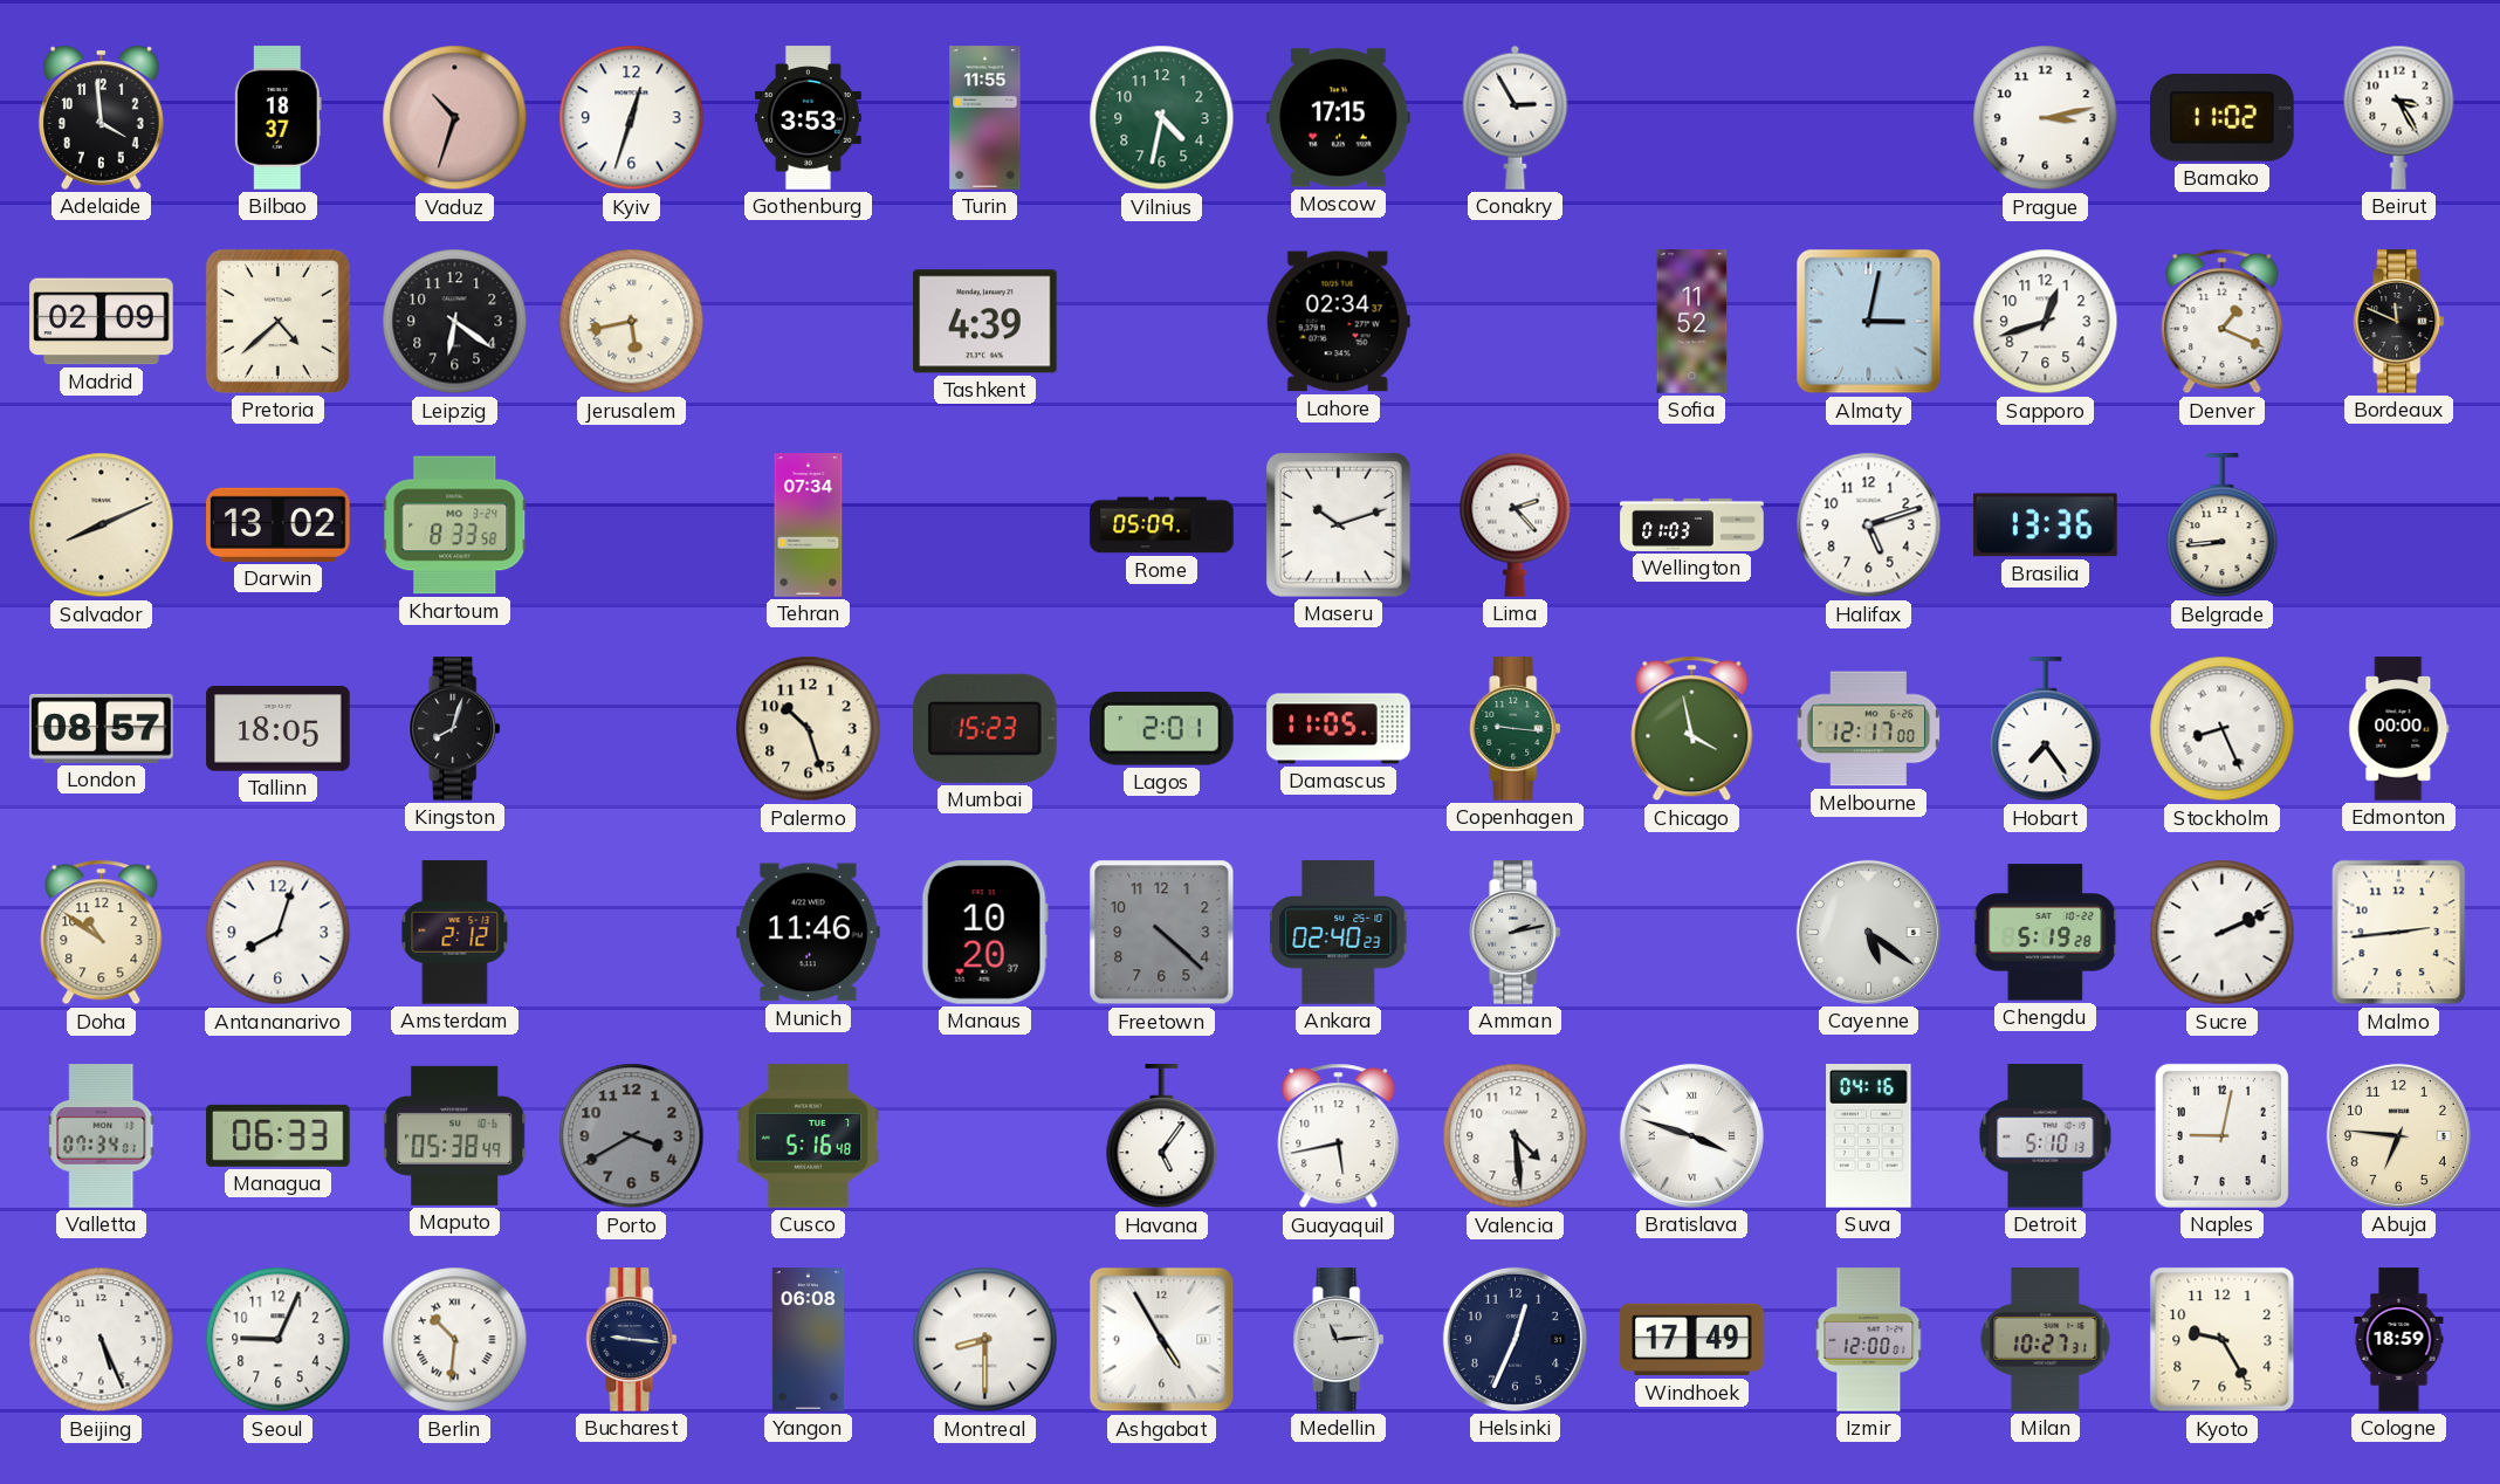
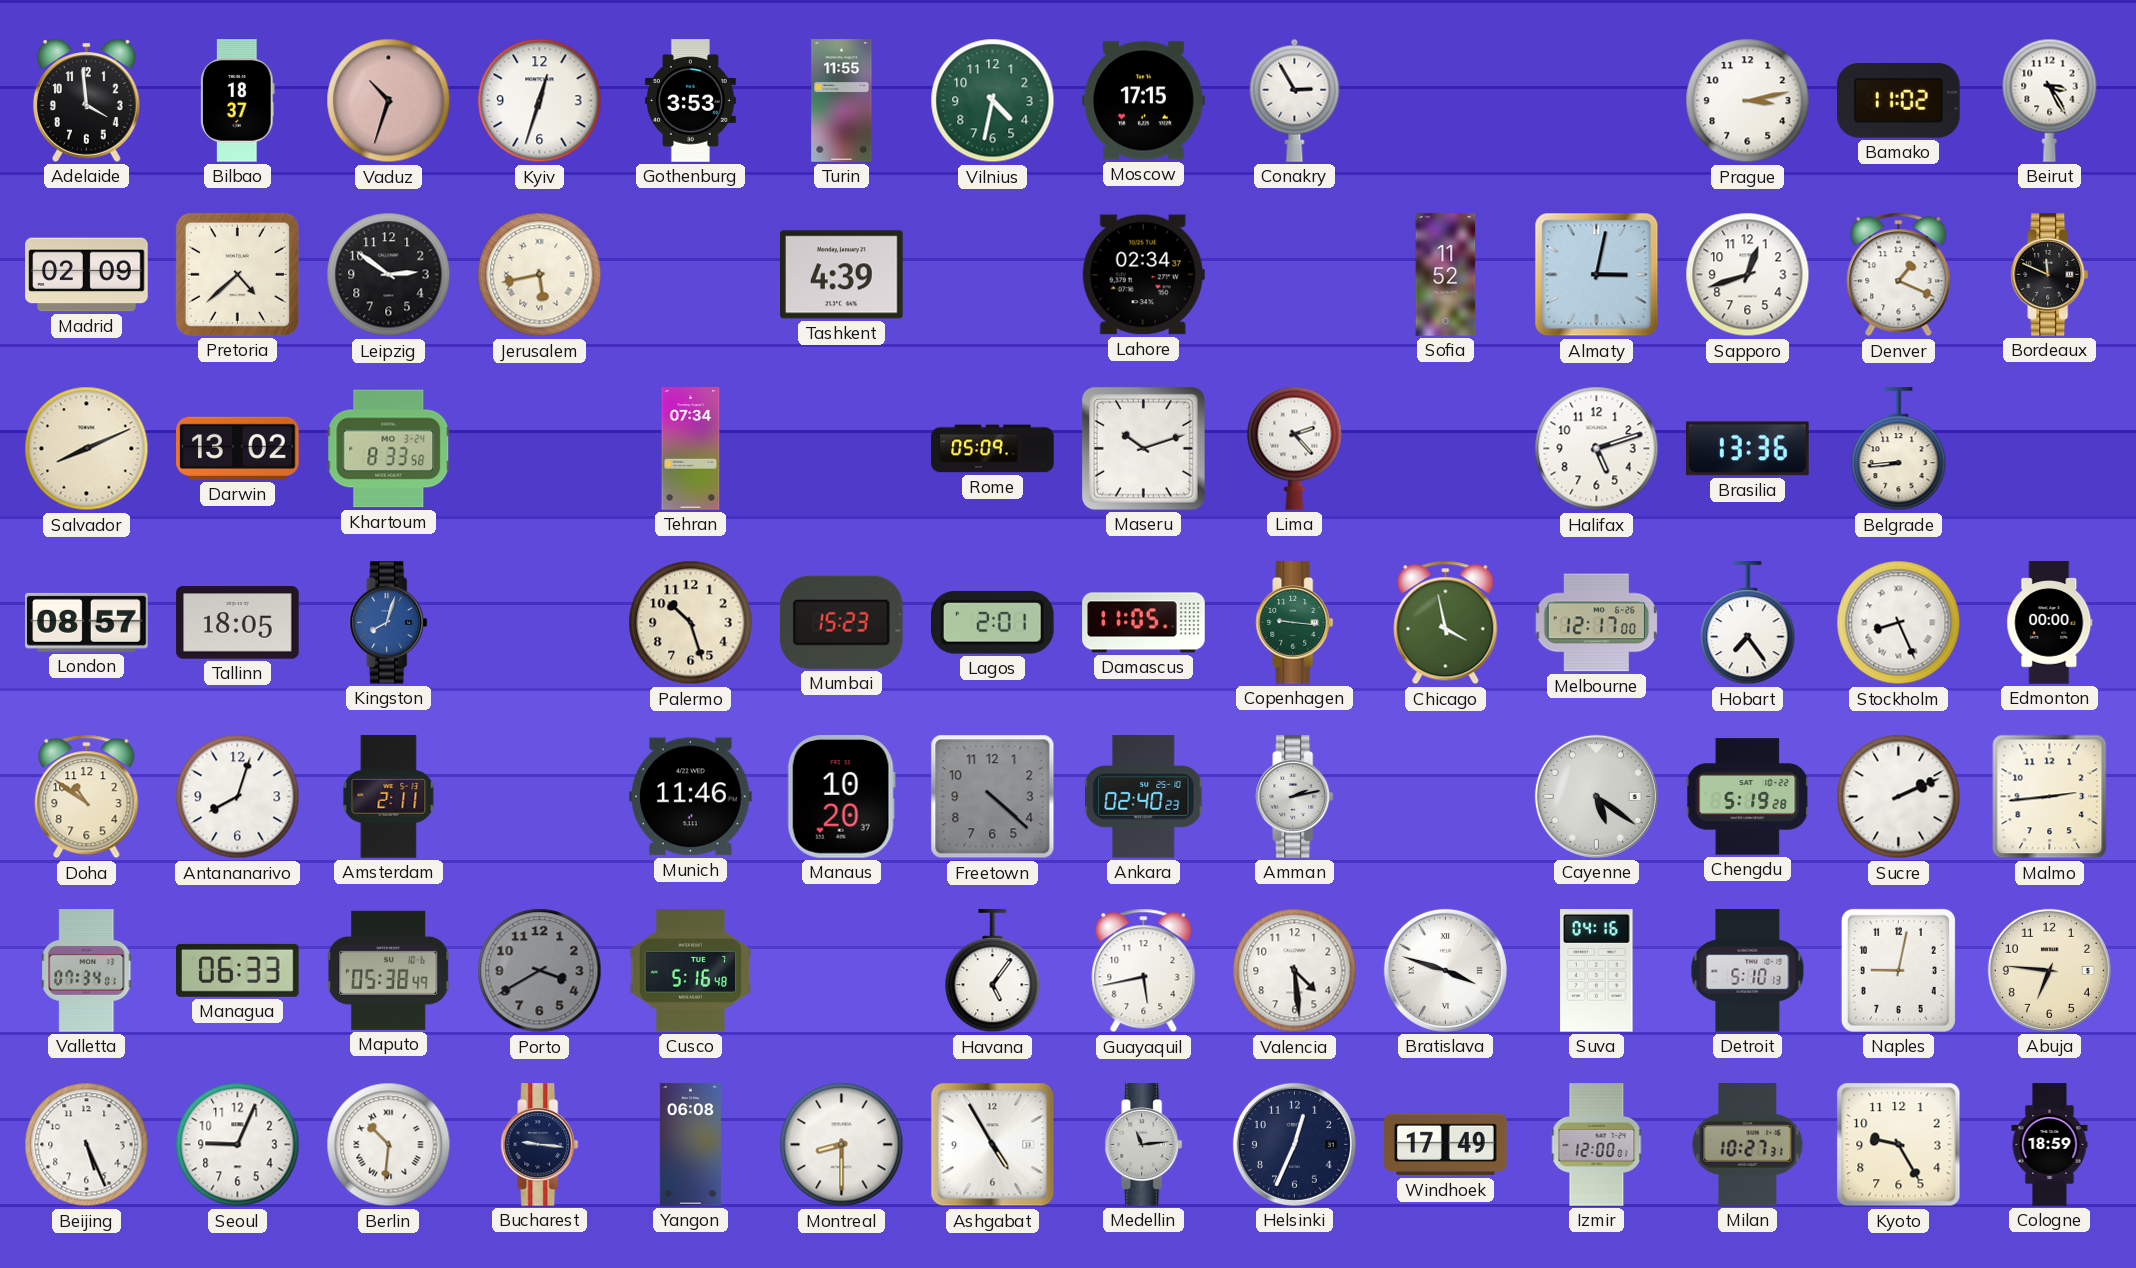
Leipzig: 6:21 -> 2:51
Wellington: 01:03 -> none
Kingston dial: black -> blue
Amsterdam: 2:12 -> 2:11
